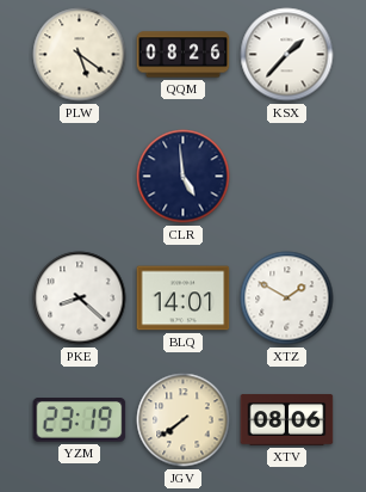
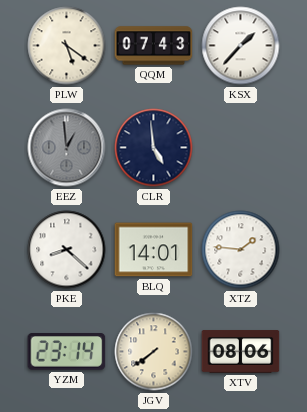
QQM: 08:26 -> 07:43
EEZ: none -> 12:59
XTZ: 1:50 -> 1:46
YZM: 23:19 -> 23:14
